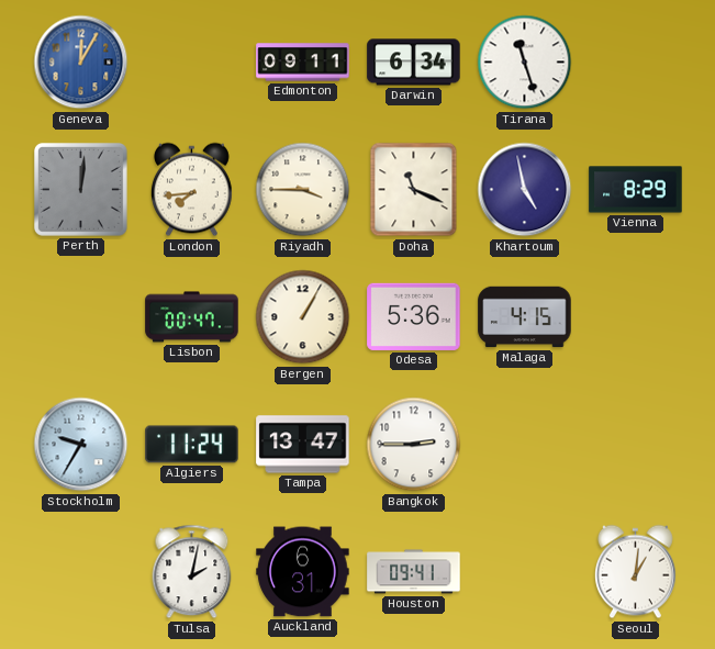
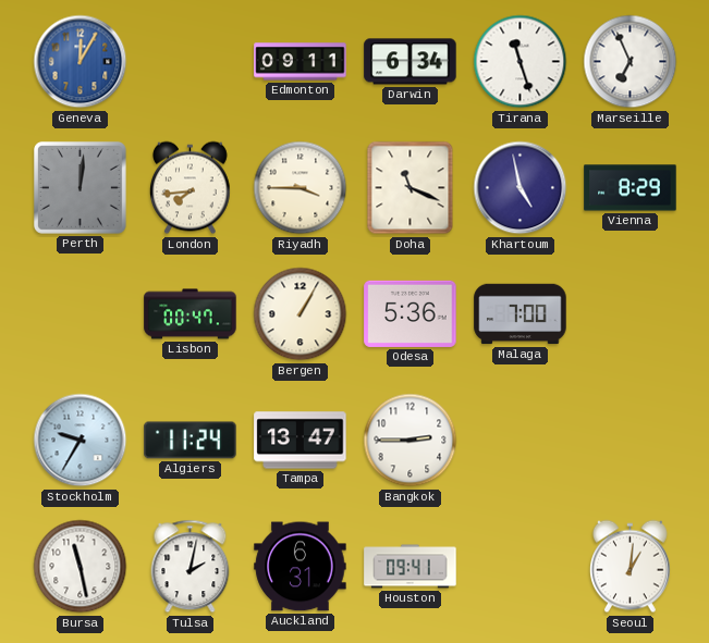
Marseille: none -> 6:56
Malaga: 4:15 -> 7:00
Bursa: none -> 11:28
